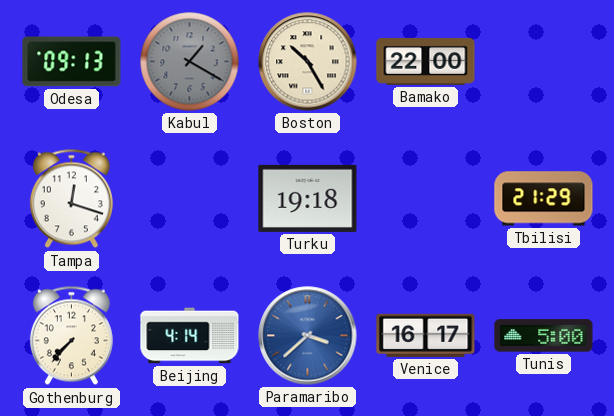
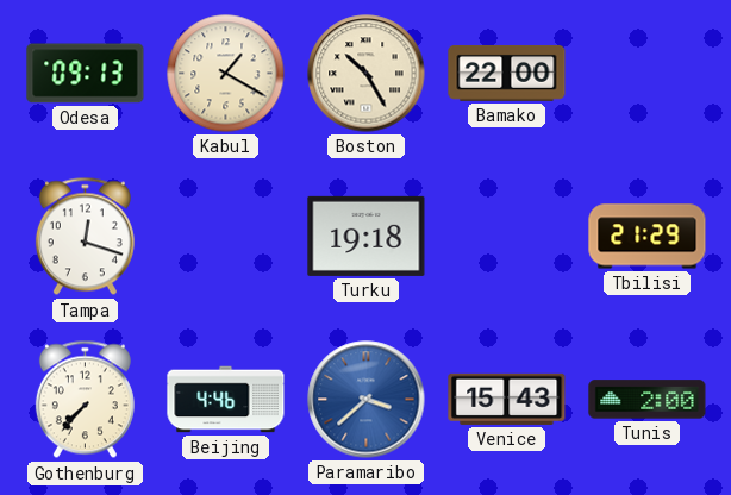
Kabul dial: grey -> cream
Beijing: 4:14 -> 4:46
Venice: 16:17 -> 15:43
Tunis: 5:00 -> 2:00
